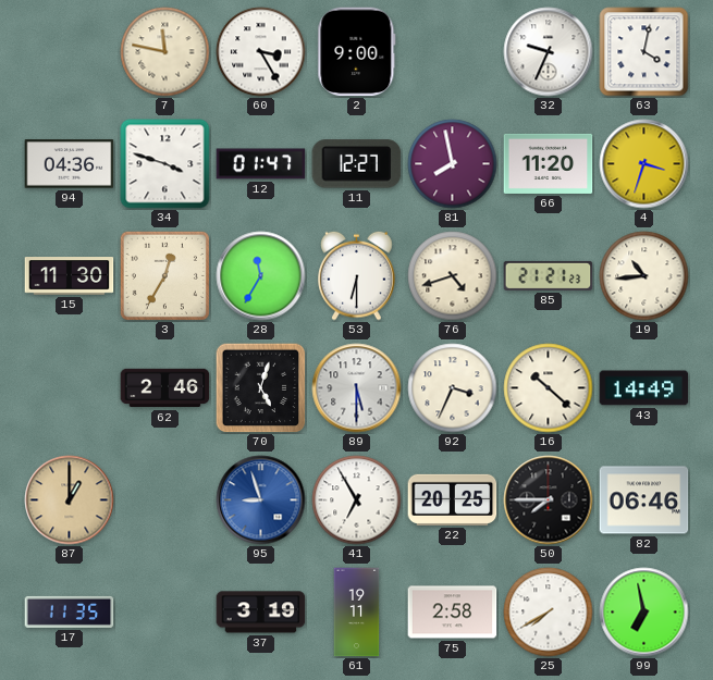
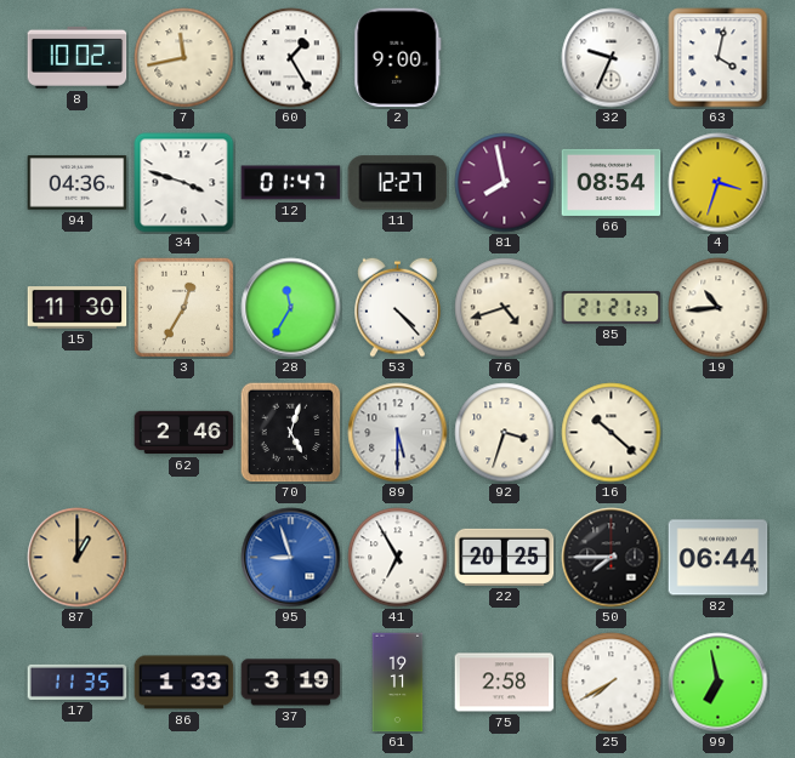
8: none -> 10:02
7: 11:47 -> 11:43
60: 3:25 -> 1:25
66: 11:20 -> 08:54
53: 6:30 -> 4:23
92: 3:34 -> 3:33
43: 14:49 -> none
82: 06:46 -> 06:44
86: none -> 1:33
